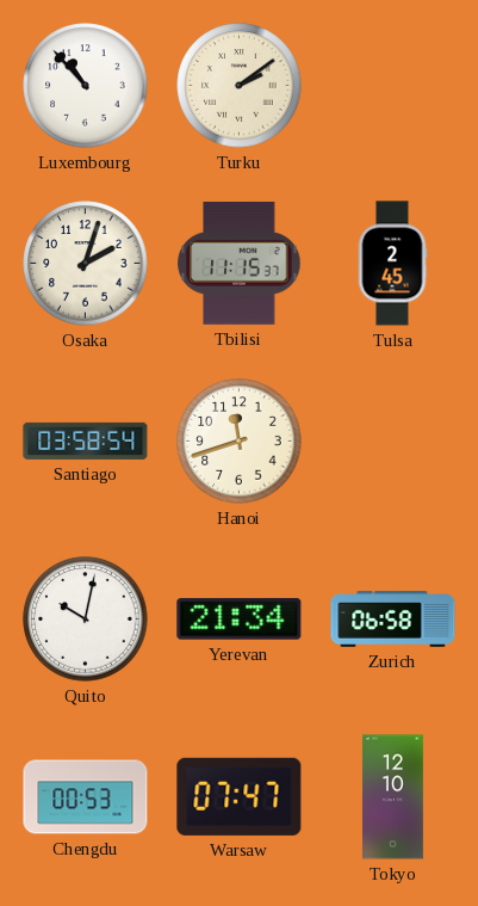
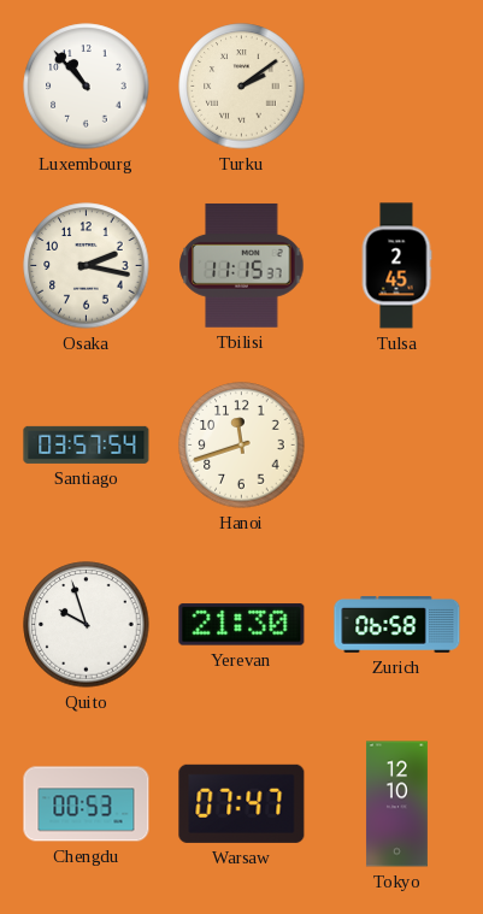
Osaka: 2:03 -> 2:17
Santiago: 03:58 -> 03:57
Quito: 10:02 -> 9:57
Yerevan: 21:34 -> 21:30
